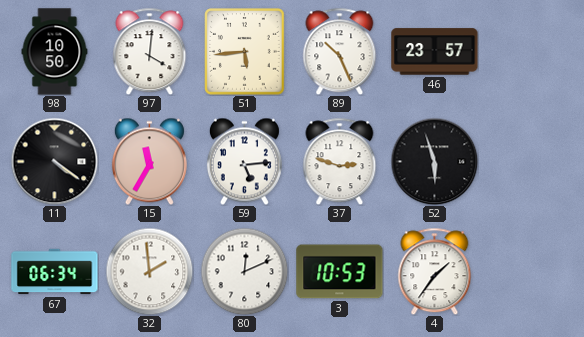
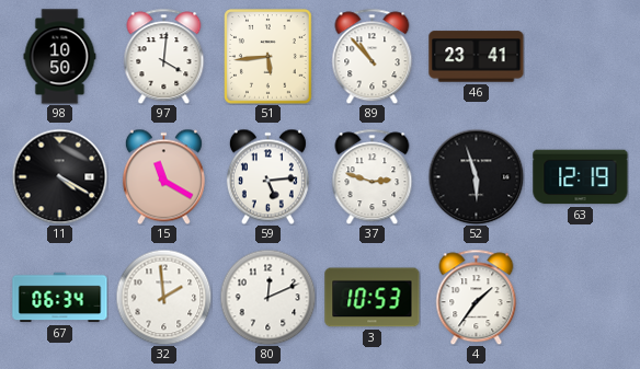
89: 10:26 -> 10:53
46: 23:57 -> 23:41
11: 4:21 -> 4:20
15: 11:35 -> 11:20
63: none -> 12:19
